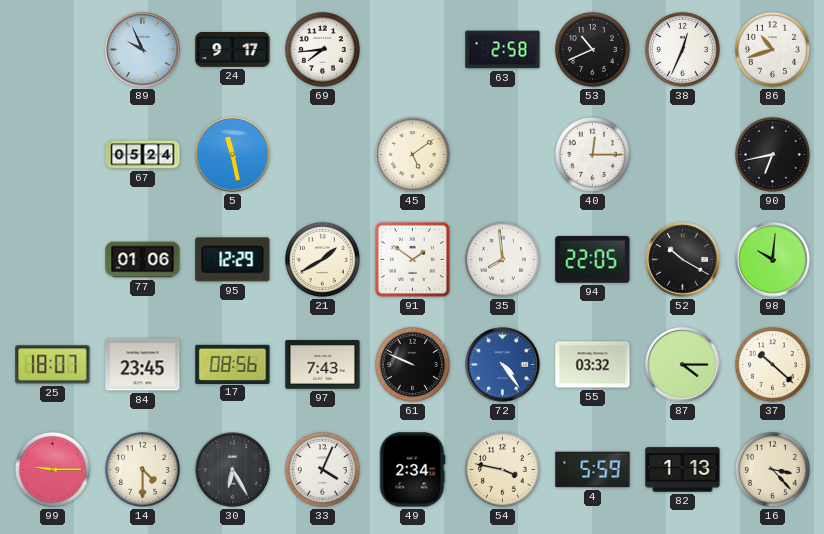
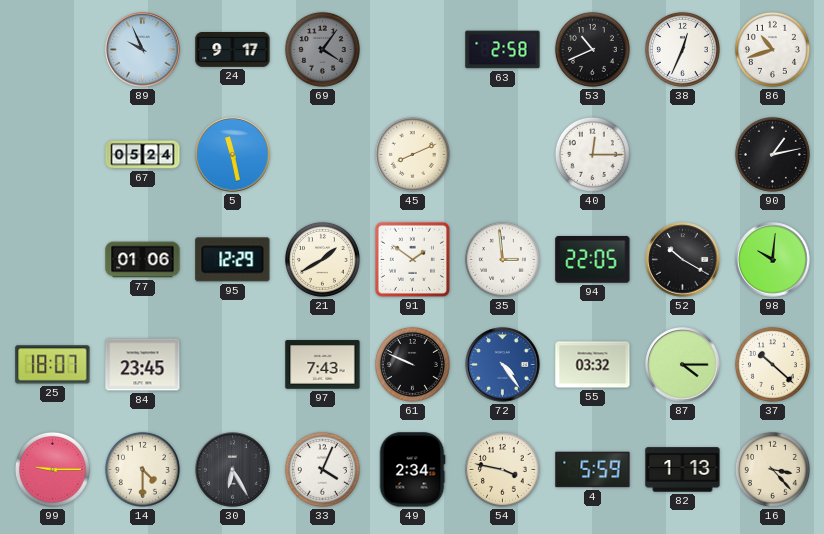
69: 7:44 -> 4:06
69 dial: white -> grey
45: 5:09 -> 8:11
90: 6:43 -> 1:13
35: 7:59 -> 2:59
17: 08:56 -> none
